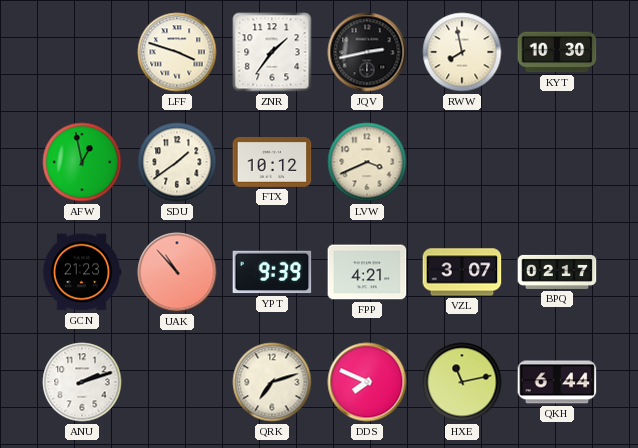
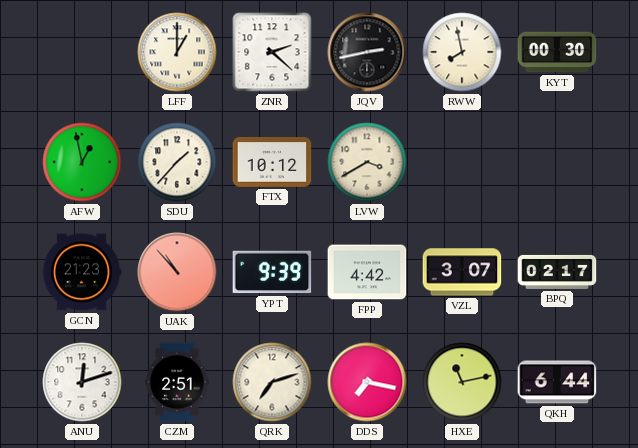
LFF: 3:48 -> 1:00
ZNR: 1:36 -> 2:22
KYT: 10:30 -> 00:30
SDU: 1:39 -> 1:37
LVW: 3:41 -> 3:40
FPP: 4:21 -> 4:42
ANU: 2:12 -> 12:12
CZM: none -> 2:51
DDS: 7:49 -> 7:17
